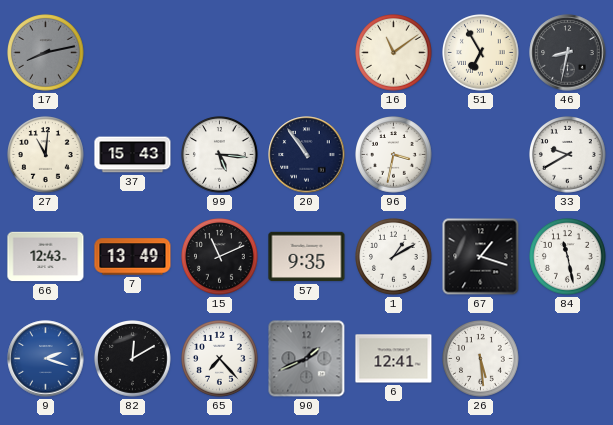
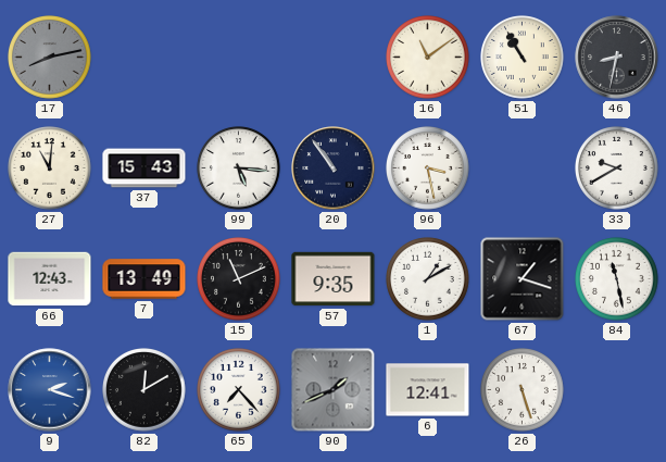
51: 6:55 -> 10:55
96: 3:32 -> 3:28
26: 5:29 -> 5:27
